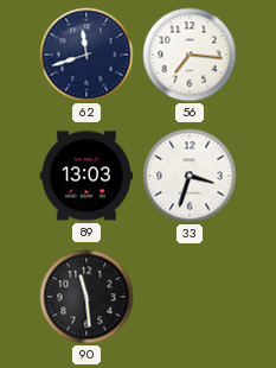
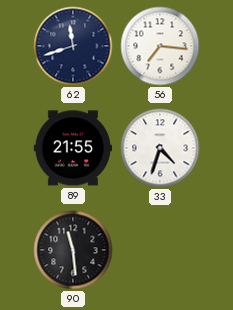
89: 13:03 -> 21:55
33: 3:33 -> 4:33
